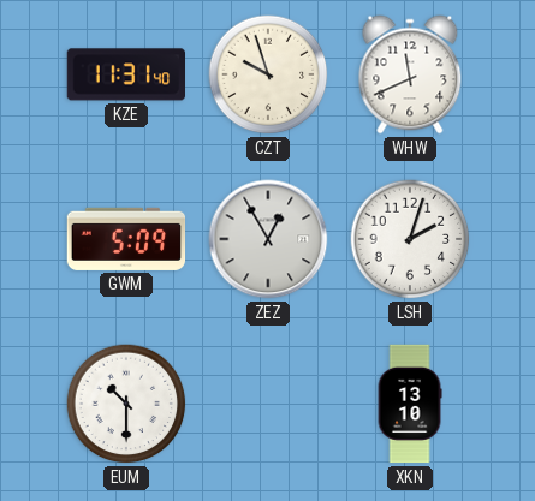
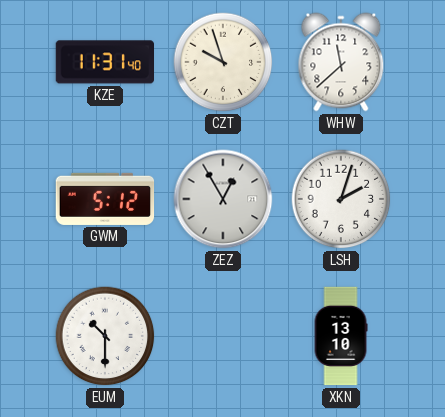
WHW: 11:41 -> 11:38
GWM: 5:09 -> 5:12
